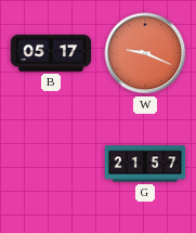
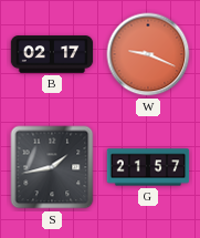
B: 05:17 -> 02:17
S: none -> 1:43
